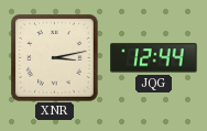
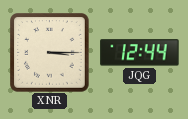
XNR: 3:13 -> 3:15
